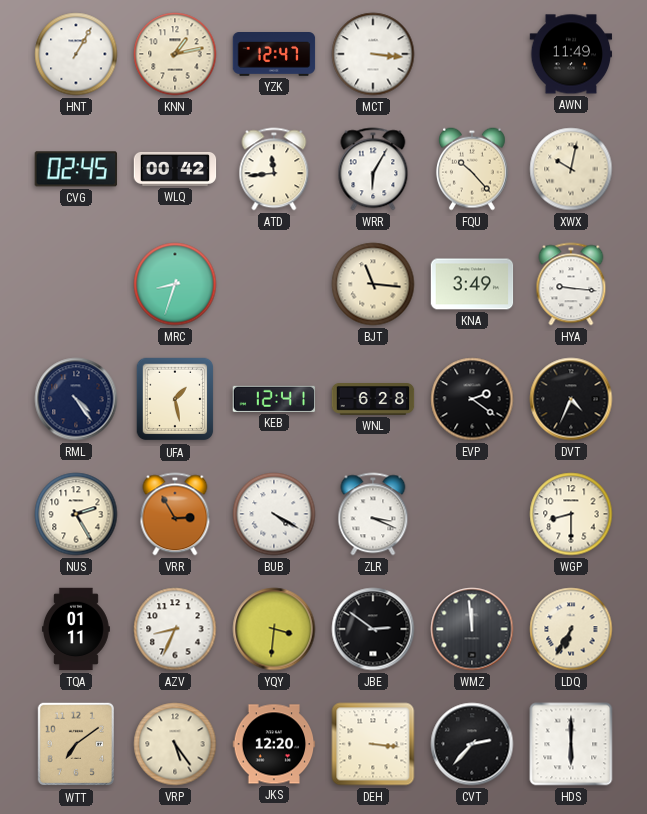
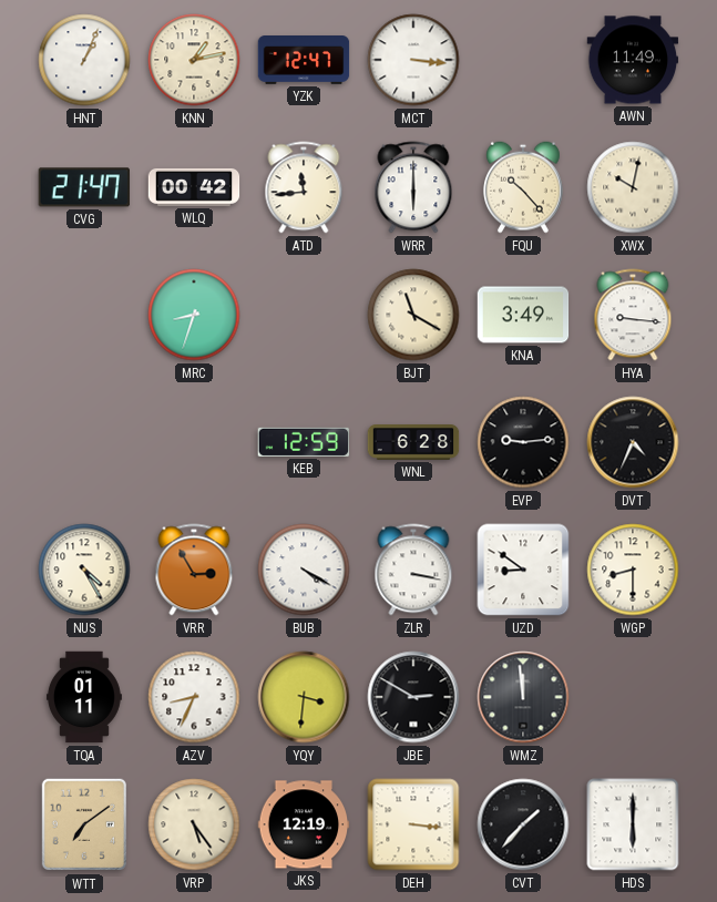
HNT: 1:05 -> 1:04
CVG: 02:45 -> 21:47
WRR: 6:05 -> 6:00
BJT: 11:16 -> 11:20
RML: 4:24 -> none
UFA: 1:28 -> none
KEB: 12:41 -> 12:59
EVP: 2:21 -> 9:14
NUS: 2:25 -> 4:25
ZLR: 3:19 -> 3:17
UZD: none -> 8:51
JBE: 2:51 -> 2:50
LDQ: 6:35 -> none
JKS: 12:20 -> 12:19
CVT: 2:37 -> 1:37
